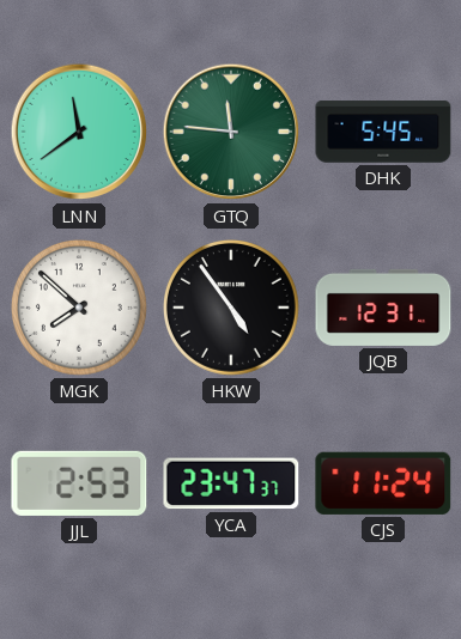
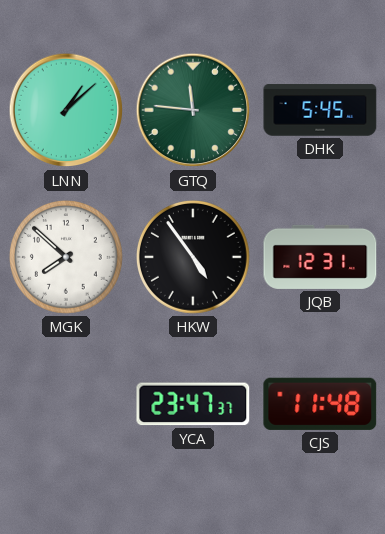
LNN: 11:39 -> 1:08
JJL: 2:53 -> none
CJS: 11:24 -> 11:48
